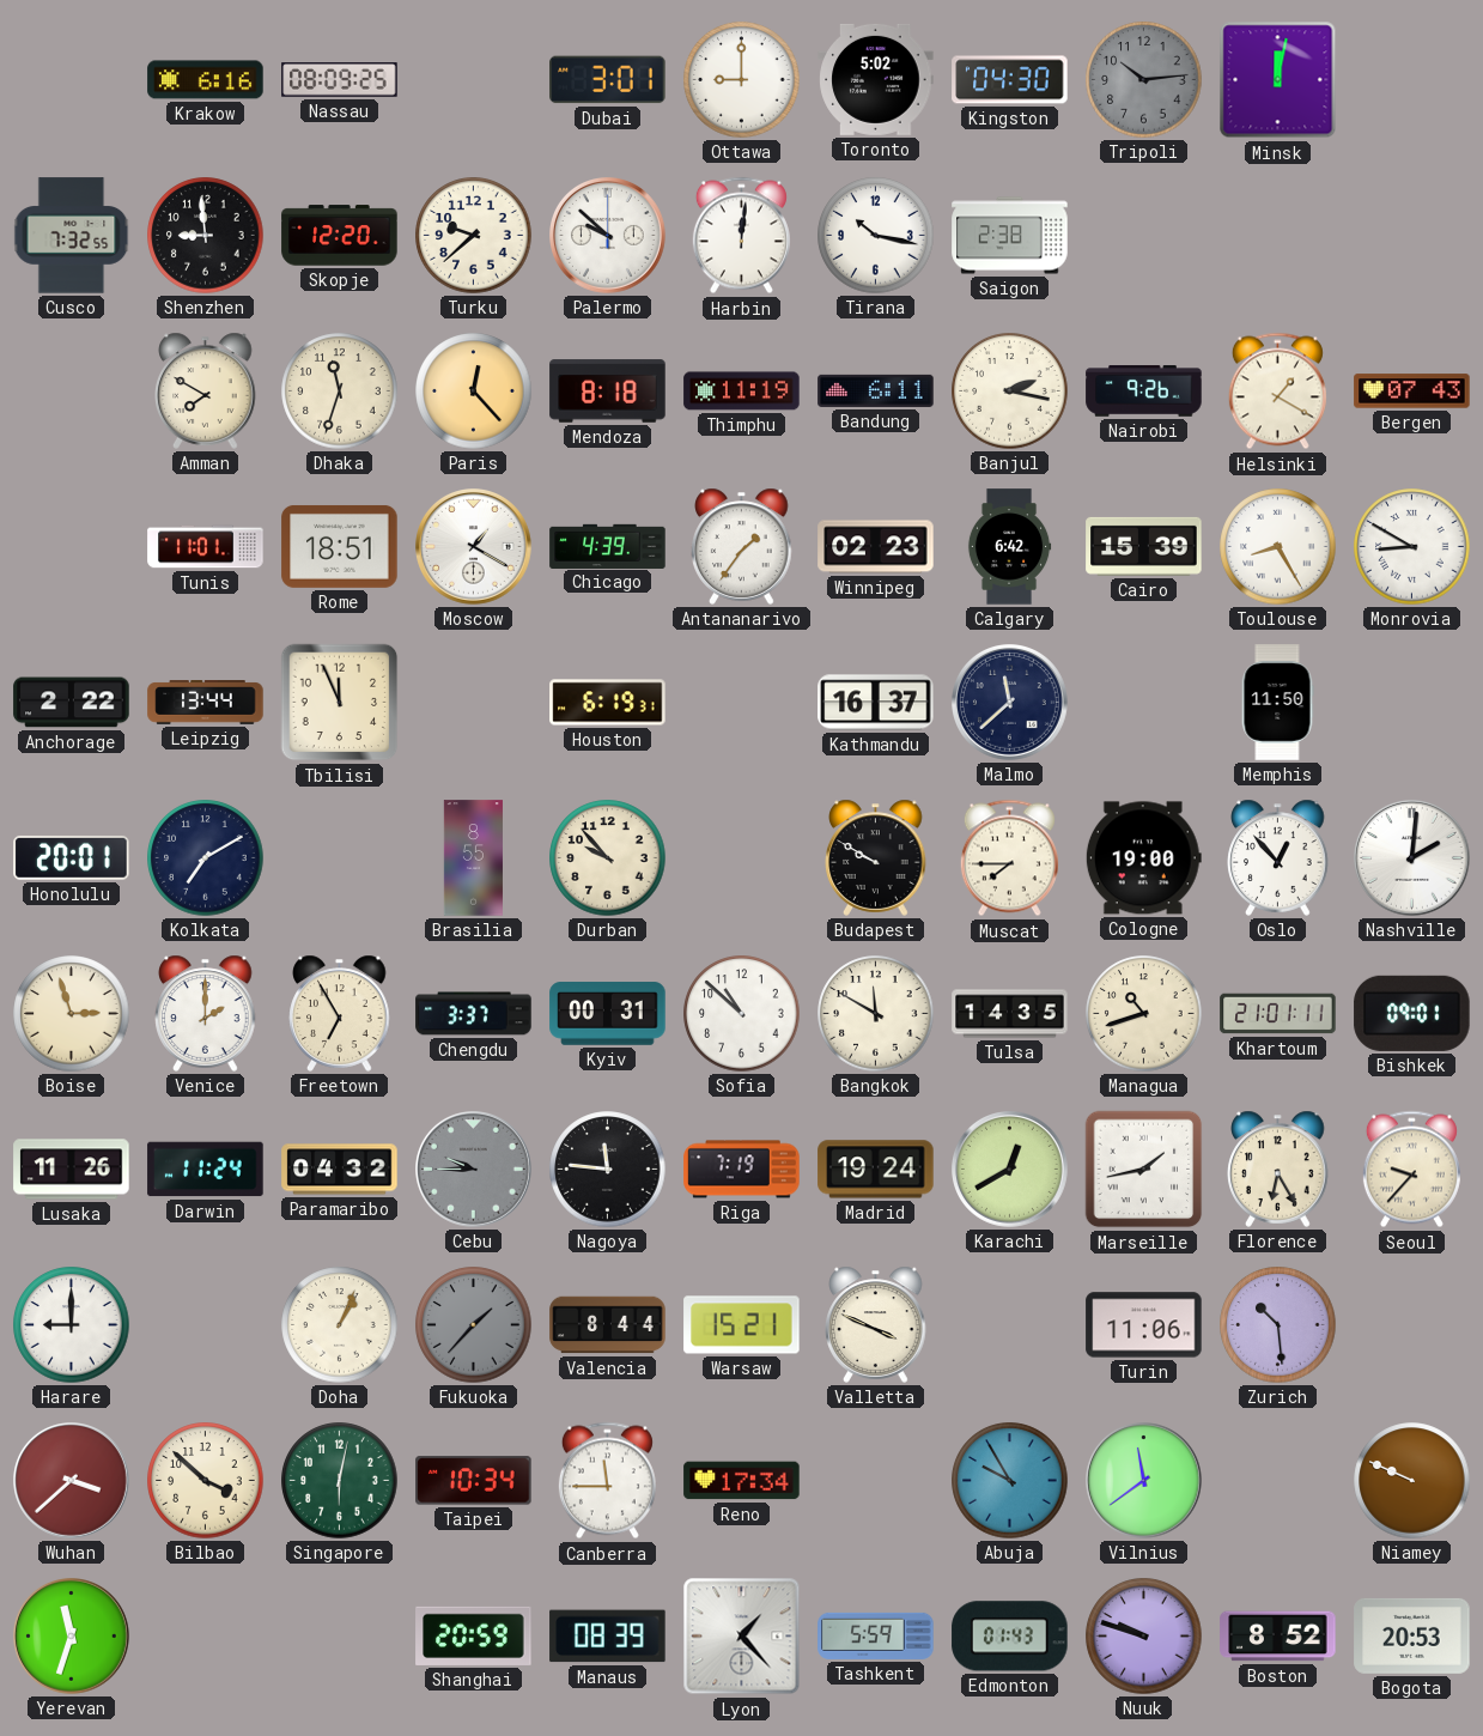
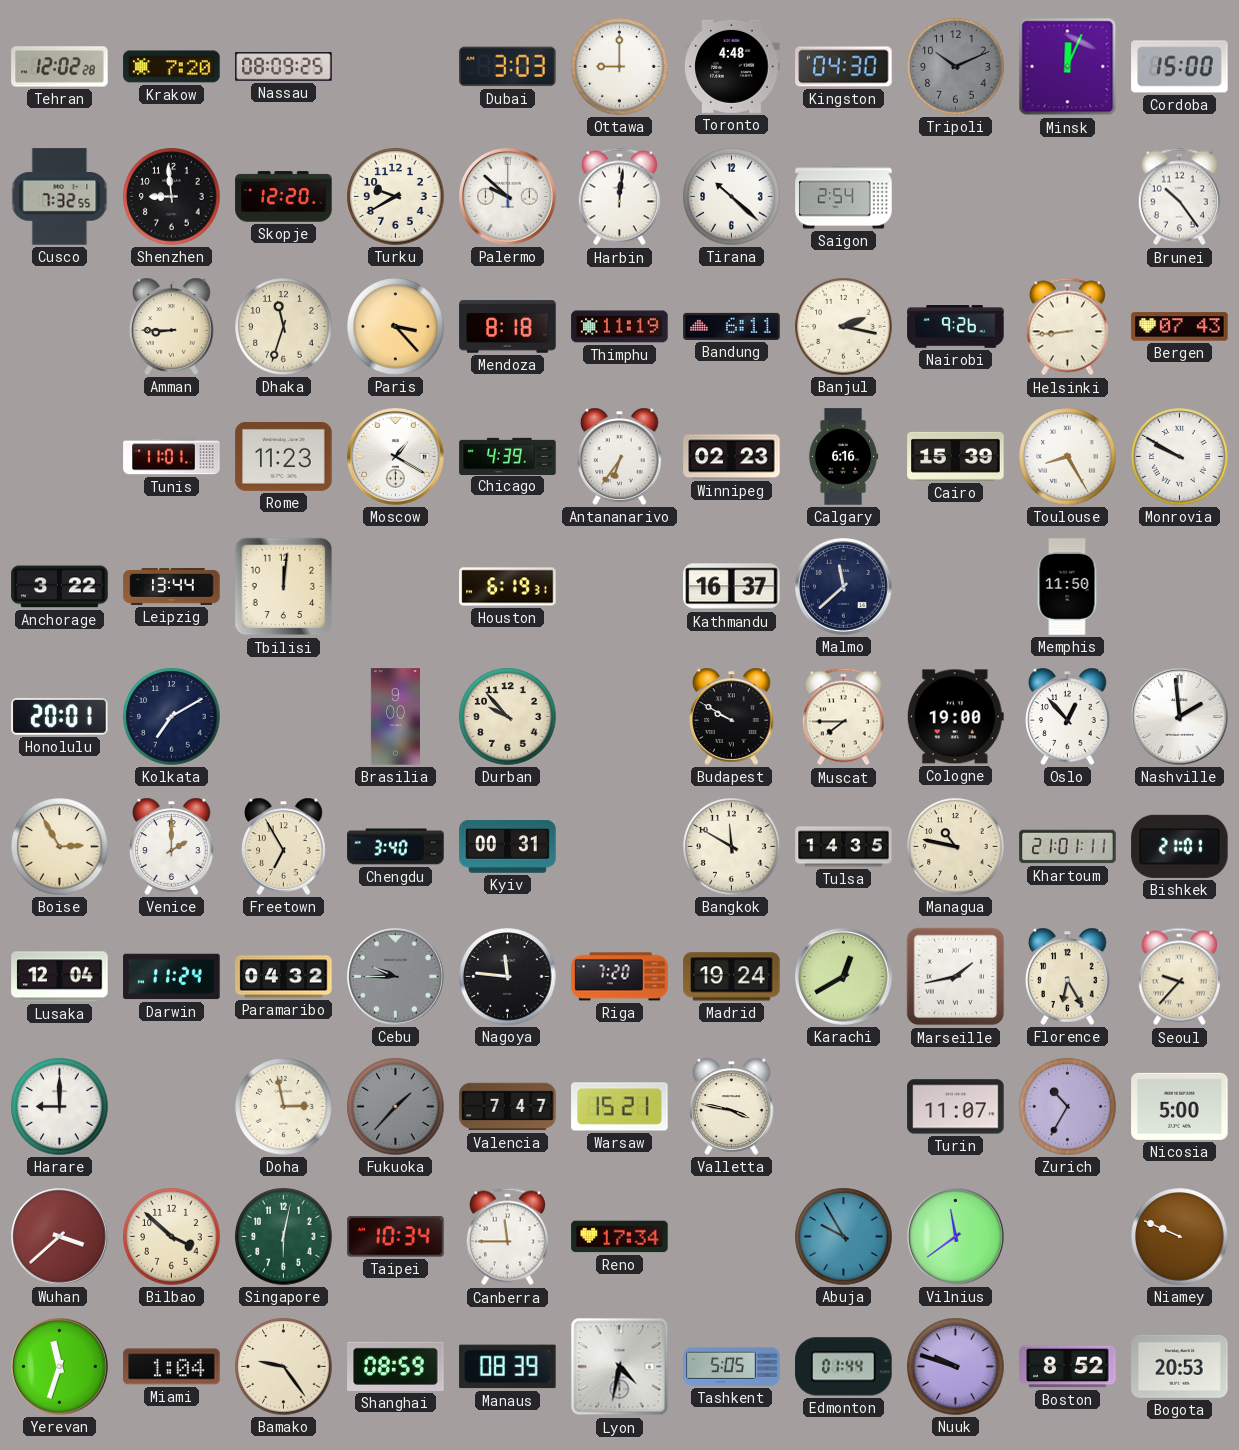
Tehran: none -> 12:02
Krakow: 6:16 -> 7:20
Dubai: 3:01 -> 3:03
Toronto: 5:02 -> 4:48
Tripoli: 10:14 -> 10:11
Minsk: 12:02 -> 12:04
Cordoba: none -> 15:00
Turku: 9:38 -> 9:40
Tirana: 10:17 -> 10:22
Saigon: 2:38 -> 2:54
Brunei: none -> 10:24
Amman: 7:50 -> 8:45
Paris: 12:23 -> 3:23
Helsinki: 1:20 -> 8:44
Rome: 18:51 -> 11:23
Antananarivo: 1:36 -> 6:36
Calgary: 6:42 -> 6:16
Monrovia: 8:50 -> 9:50
Anchorage: 2:22 -> 3:22
Tbilisi: 11:56 -> 12:01
Brasilia: 8:55 -> 9:00
Nashville: 2:01 -> 1:59
Boise: 2:57 -> 2:55
Chengdu: 3:37 -> 3:40
Sofia: 10:52 -> none
Managua: 10:42 -> 10:47
Bishkek: 09:01 -> 21:01
Lusaka: 11:26 -> 12:04
Riga: 7:19 -> 7:20
Doha: 1:04 -> 2:58
Valencia: 8:44 -> 7:47
Valletta: 3:49 -> 3:47
Turin: 11:06 -> 11:07
Zurich: 10:29 -> 10:35
Nicosia: none -> 5:00
Miami: none -> 1:04
Bamako: none -> 9:24
Shanghai: 20:59 -> 08:59
Lyon: 1:23 -> 4:32
Tashkent: 5:59 -> 5:05
Edmonton: 01:43 -> 01:44
